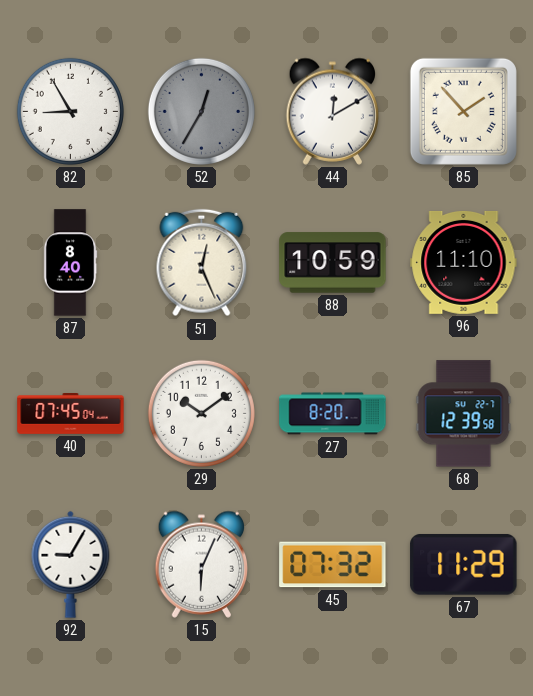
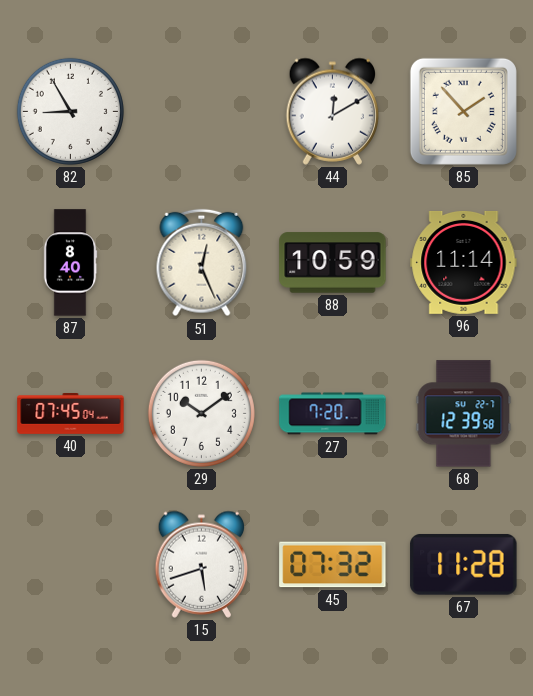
52: 12:35 -> none
96: 11:10 -> 11:14
27: 8:20 -> 7:20
92: 9:05 -> none
15: 6:04 -> 5:42
67: 11:29 -> 11:28
